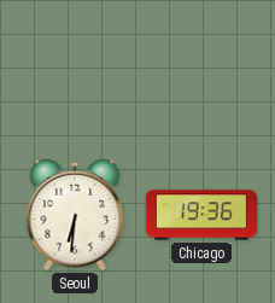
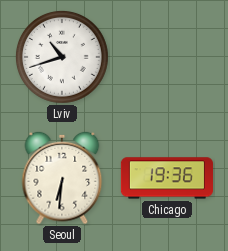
Lviv: none -> 10:42
